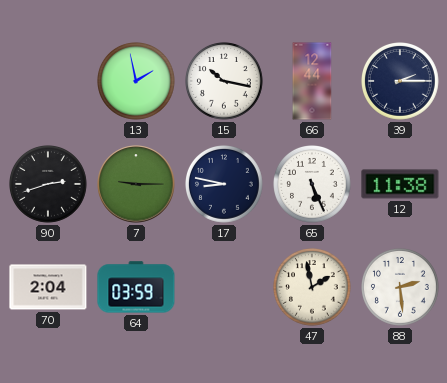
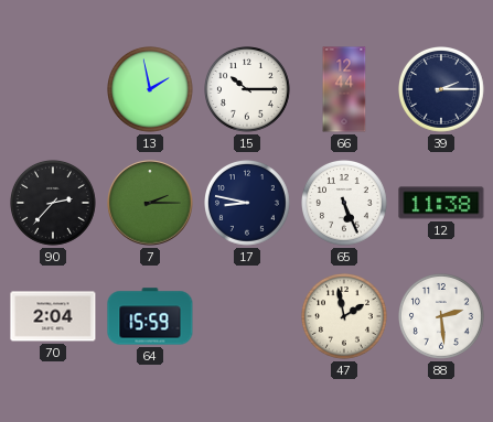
15: 10:17 -> 10:15
90: 2:42 -> 2:37
7: 9:15 -> 2:15
64: 03:59 -> 15:59
